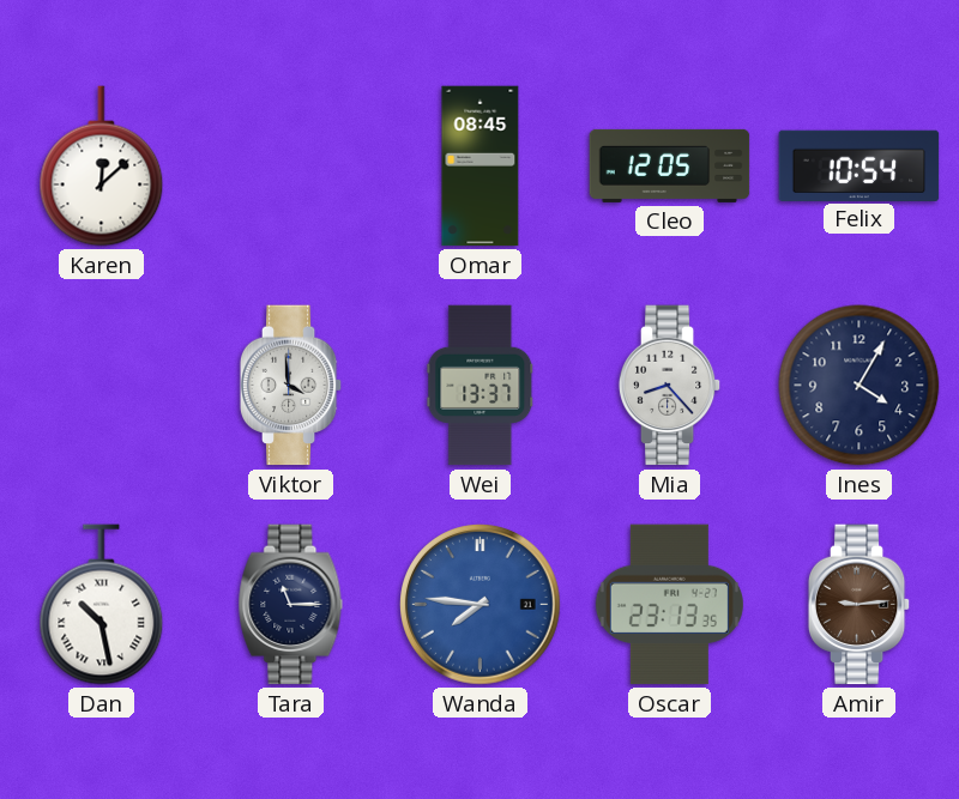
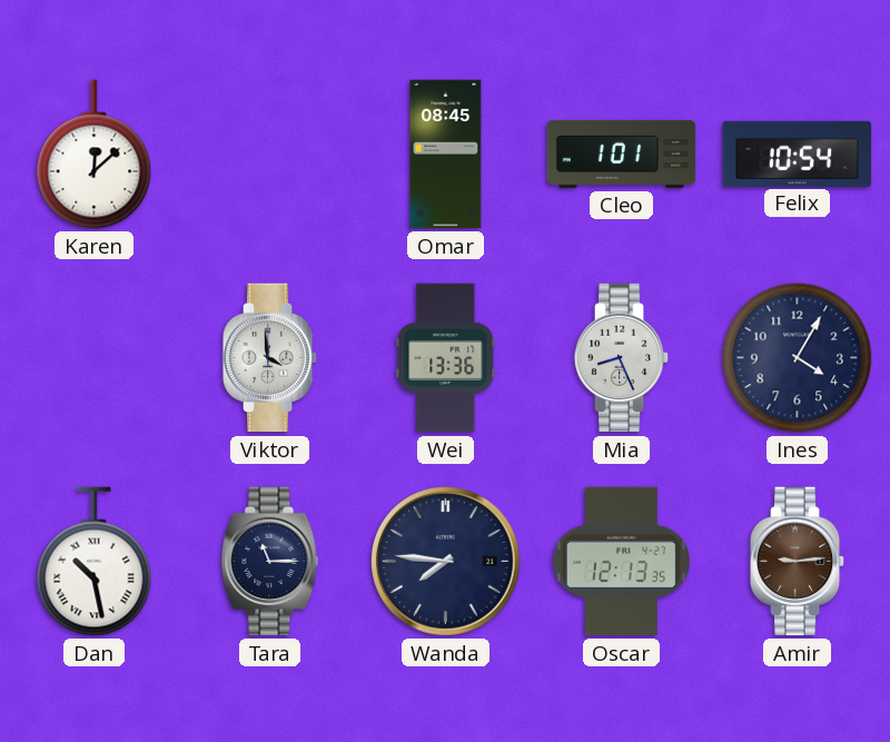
Cleo: 12:05 -> 1:01
Wei: 13:37 -> 13:36
Mia: 8:23 -> 8:26
Wanda dial: blue -> navy
Oscar: 23:13 -> 12:13
